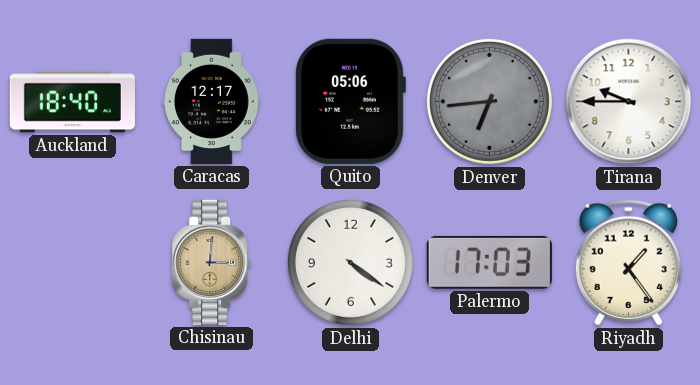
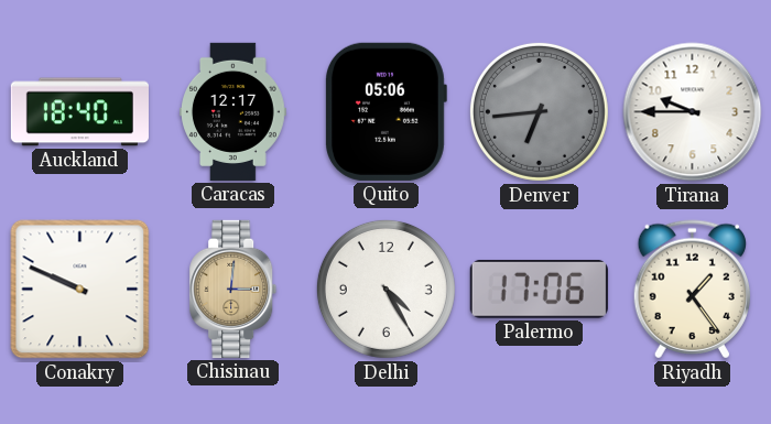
Conakry: none -> 9:49
Delhi: 4:21 -> 4:25
Palermo: 17:03 -> 17:06
